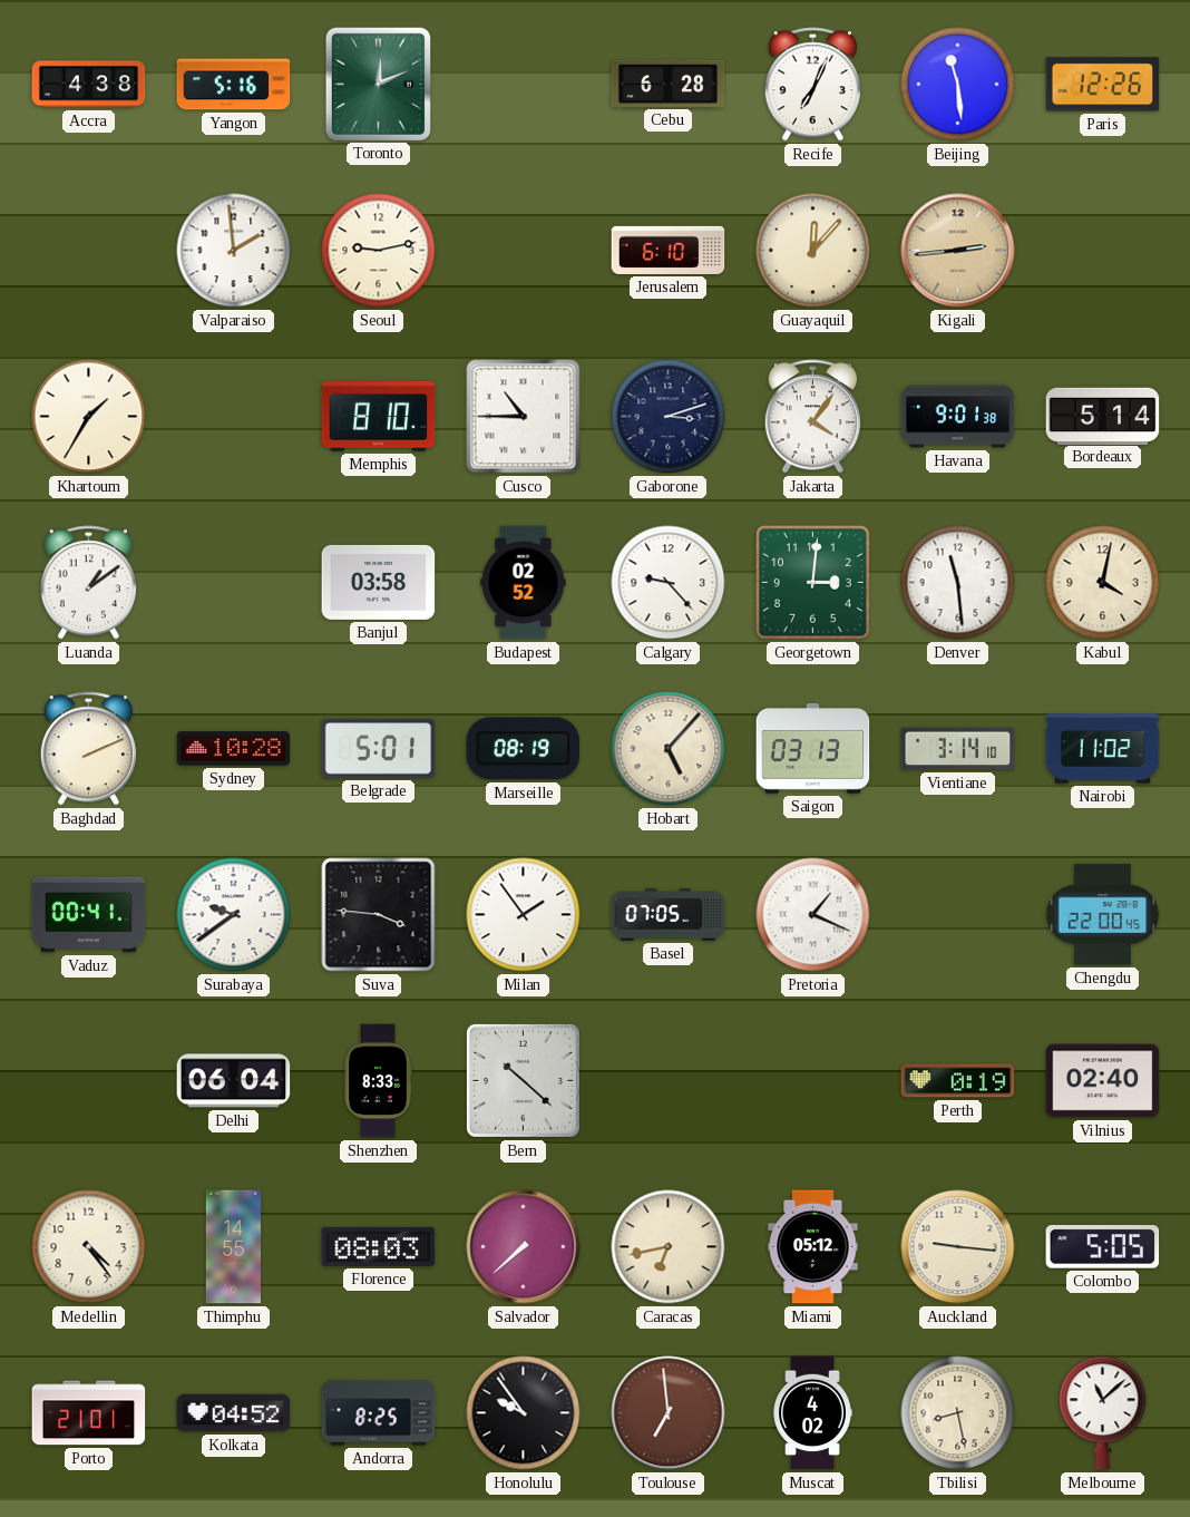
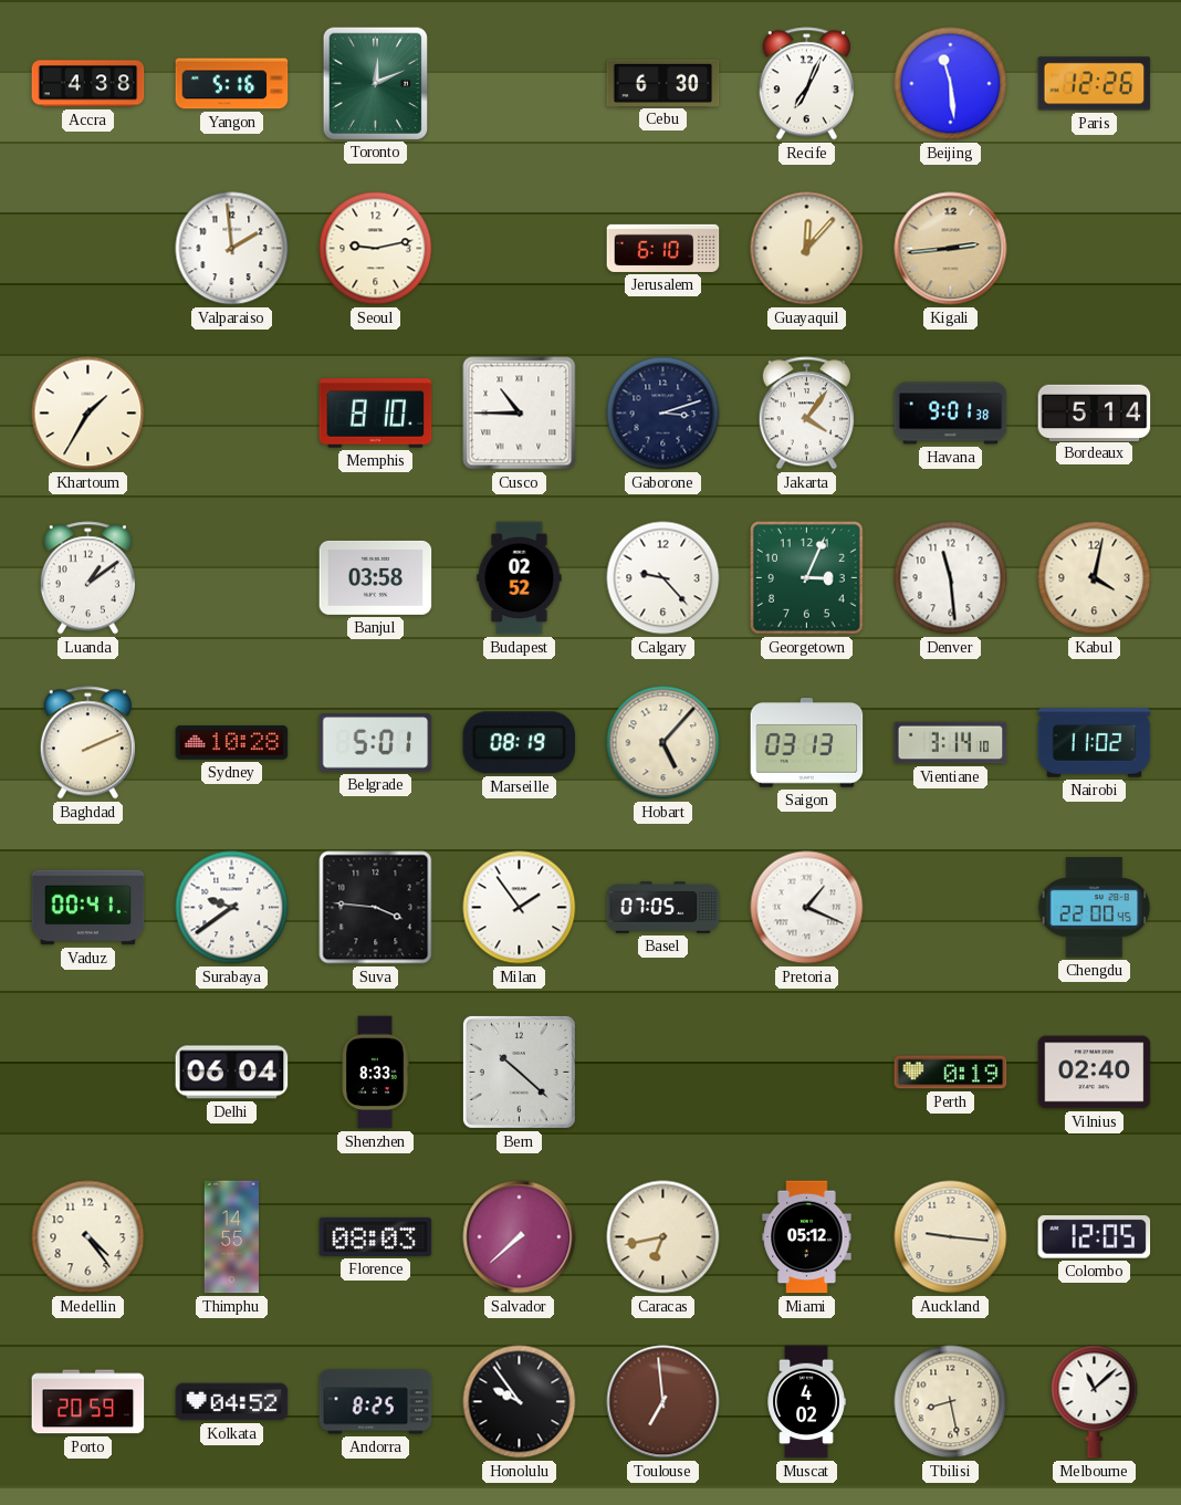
Cebu: 6:28 -> 6:30
Georgetown: 3:01 -> 3:04
Colombo: 5:05 -> 12:05
Porto: 21:01 -> 20:59
